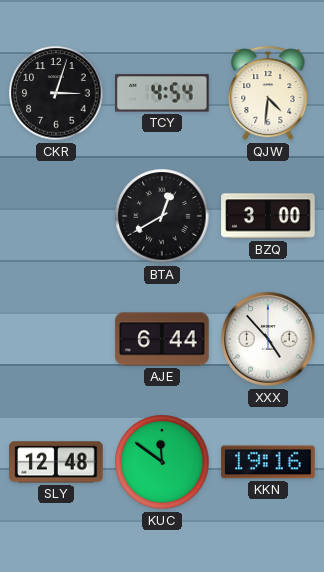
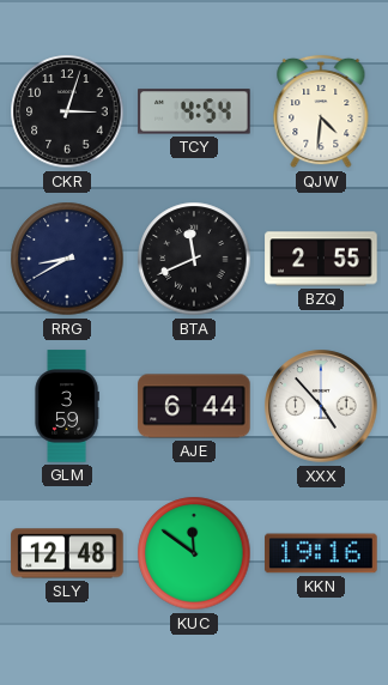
RRG: none -> 8:40
BTA: 12:40 -> 11:41
BZQ: 3:00 -> 2:55
GLM: none -> 3:59
